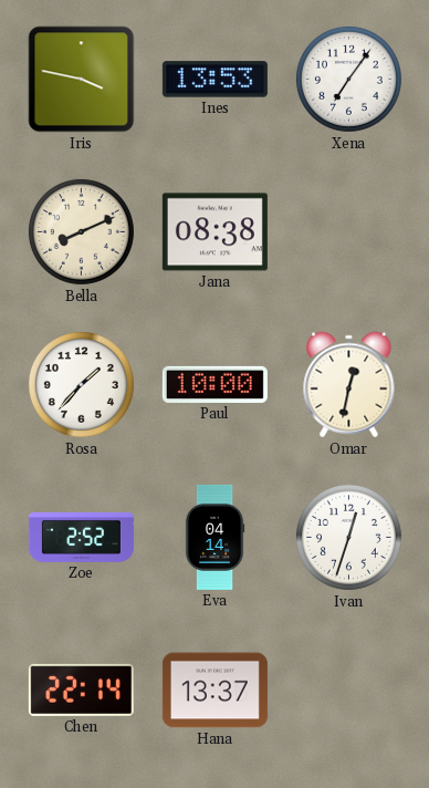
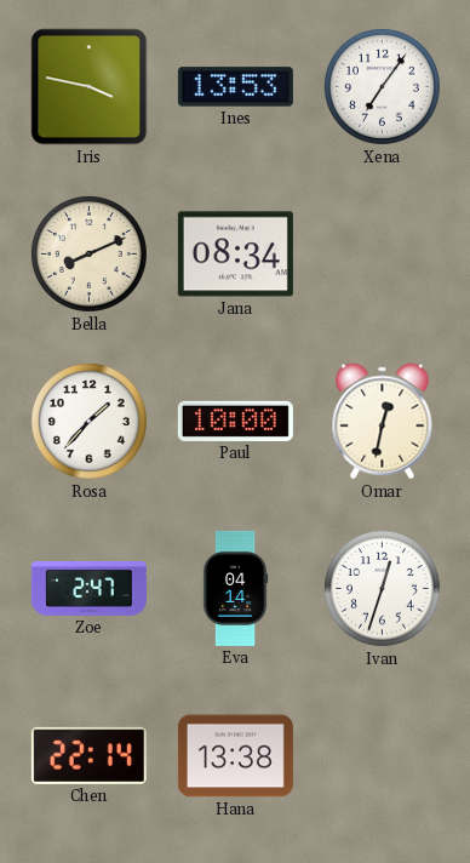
Jana: 08:38 -> 08:34
Zoe: 2:52 -> 2:47
Hana: 13:37 -> 13:38
